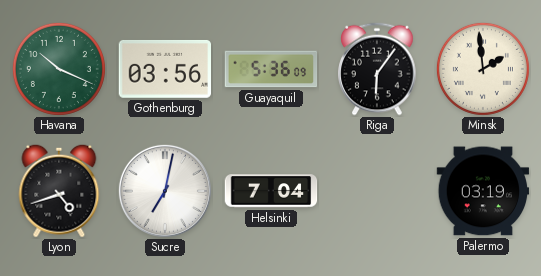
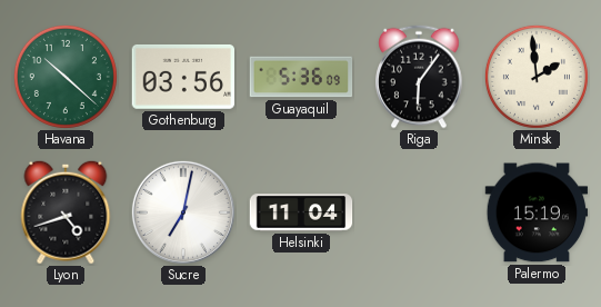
Havana: 10:19 -> 10:22
Helsinki: 7:04 -> 11:04
Palermo: 03:19 -> 15:19
